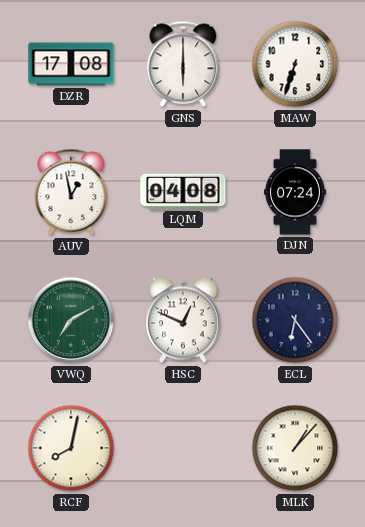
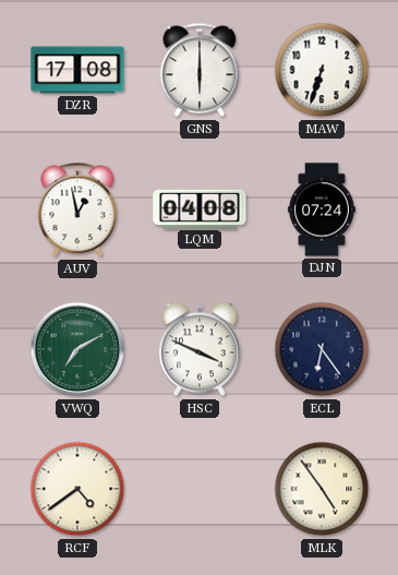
HSC: 12:49 -> 3:49
RCF: 8:02 -> 4:39
MLK: 1:07 -> 4:54
